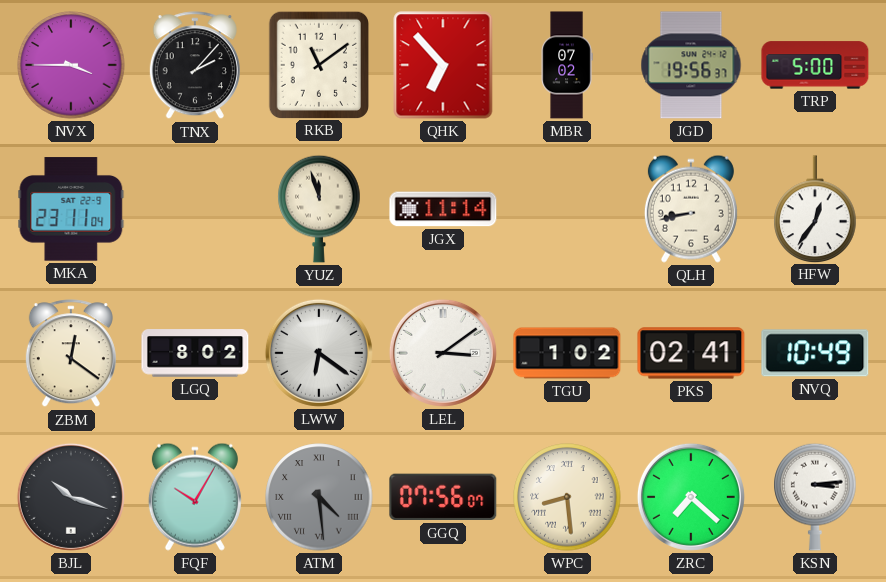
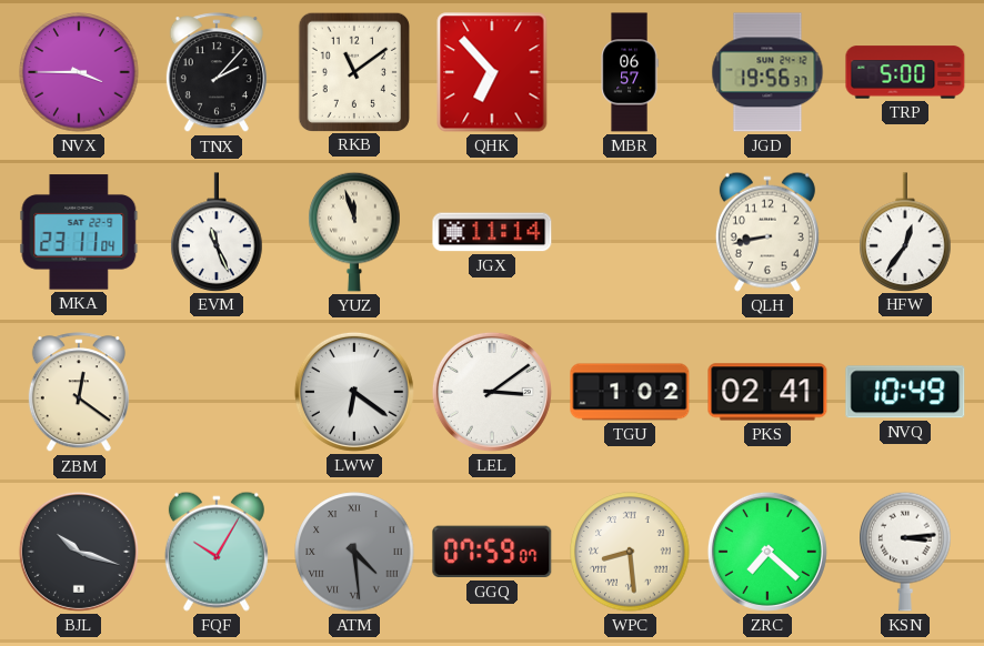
MBR: 07:02 -> 06:57
EVM: none -> 11:26
LGQ: 8:02 -> none
GGQ: 07:56 -> 07:59
